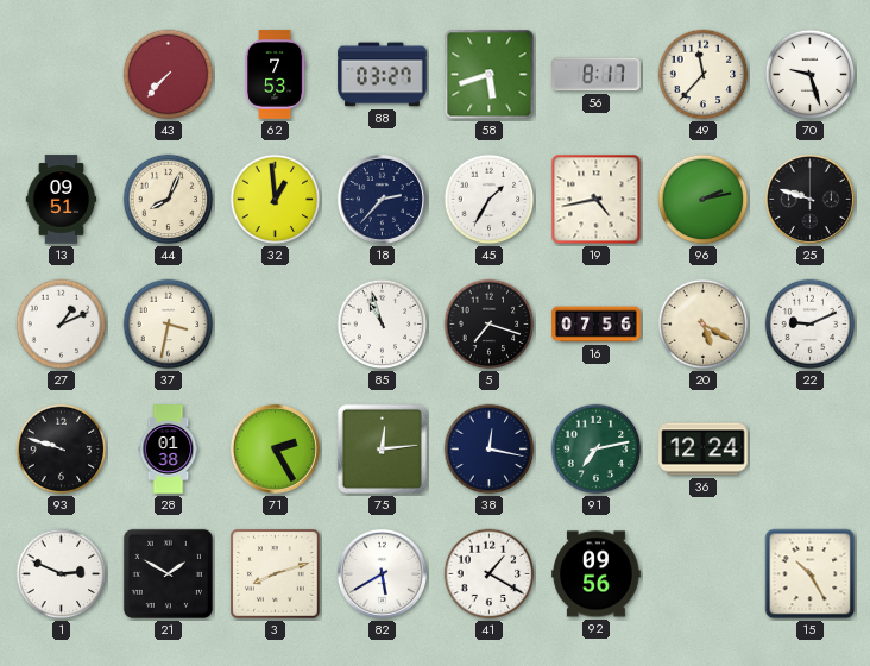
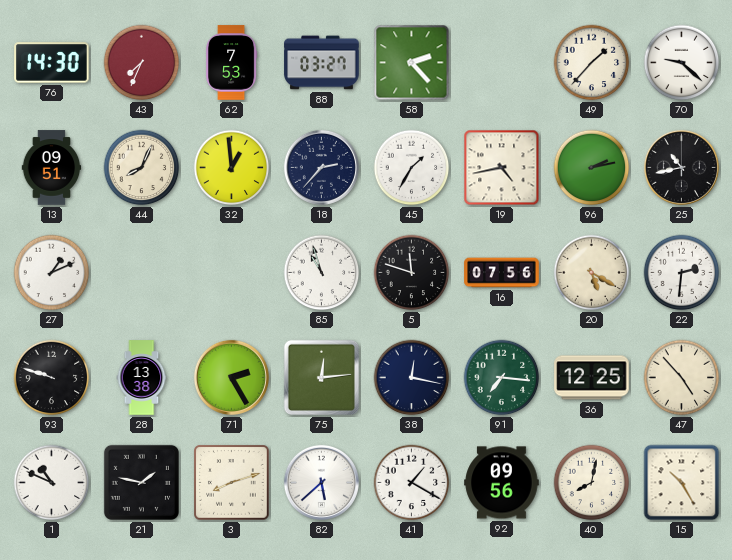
76: none -> 14:30
43: 7:37 -> 7:34
58: 5:42 -> 2:23
56: 8:17 -> none
49: 11:37 -> 1:37
70: 9:27 -> 9:22
25: 9:48 -> 10:43
37: 3:32 -> none
5: 7:18 -> 11:48
22: 9:11 -> 2:31
28: 01:38 -> 13:38
91: 7:13 -> 7:16
36: 12:24 -> 12:25
47: none -> 4:53
1: 2:49 -> 10:49
21: 1:50 -> 1:47
82: 5:40 -> 5:38
40: none -> 8:02
